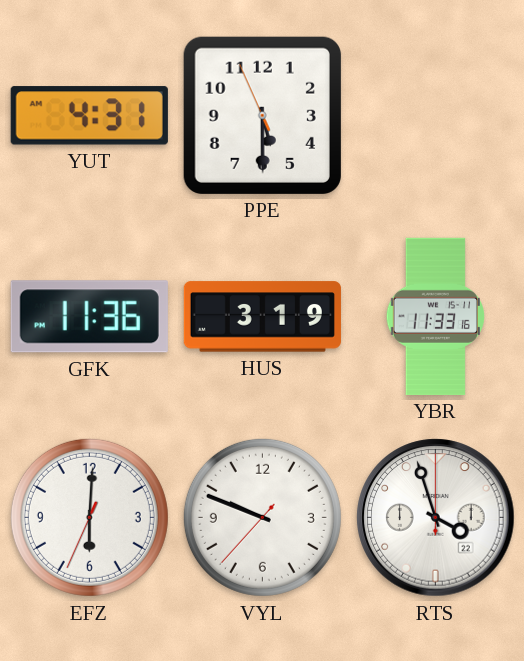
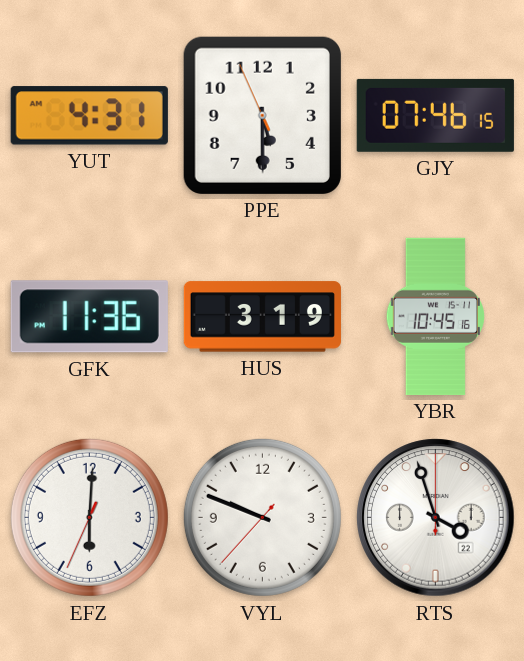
GJY: none -> 07:46
YBR: 11:33 -> 10:45
